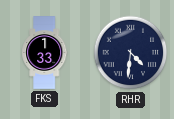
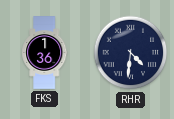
FKS: 1:33 -> 1:36
